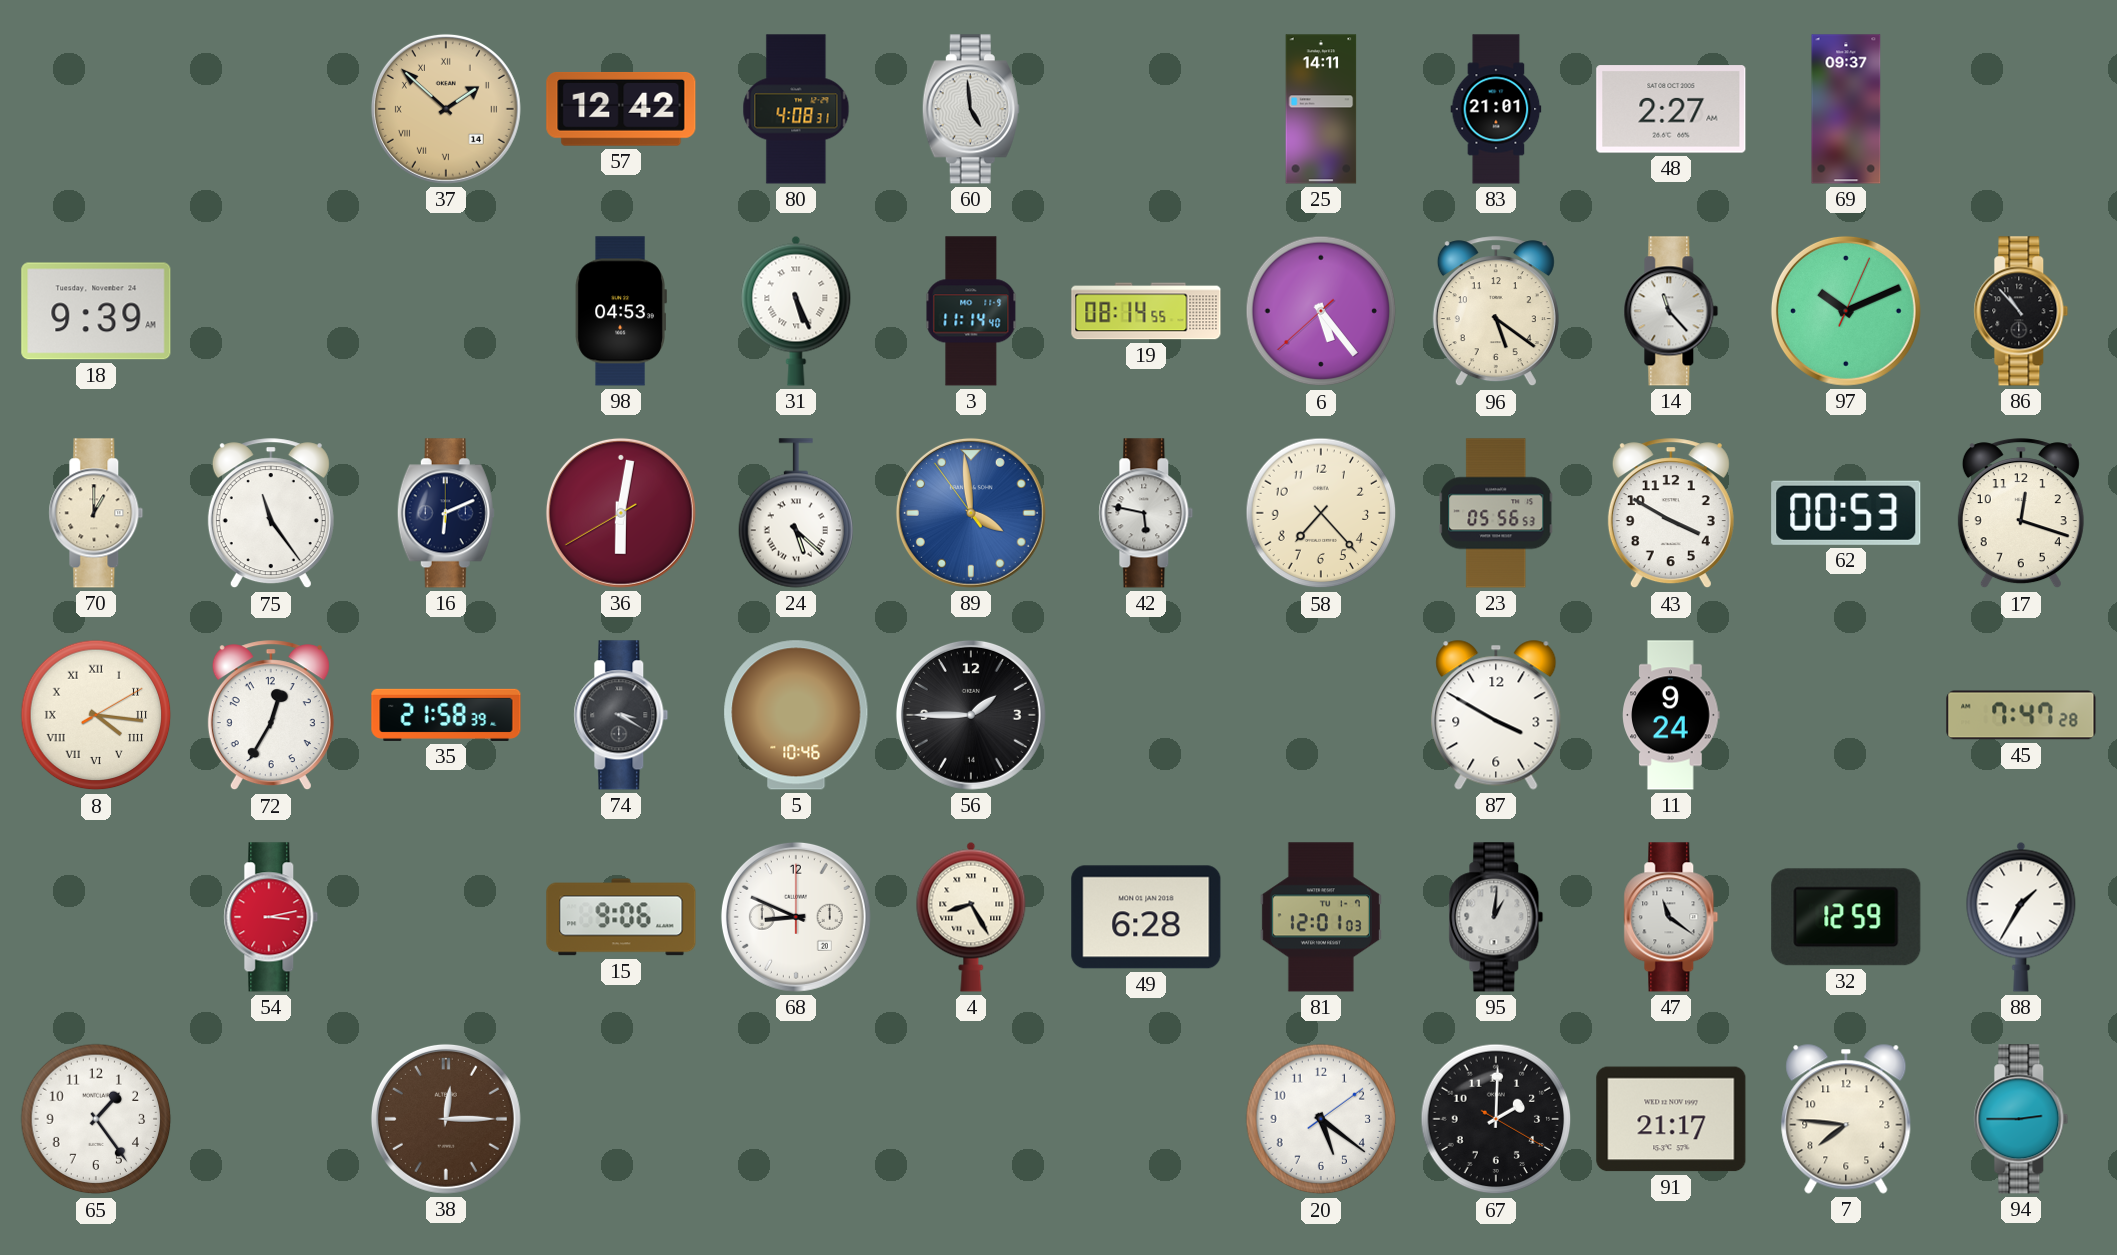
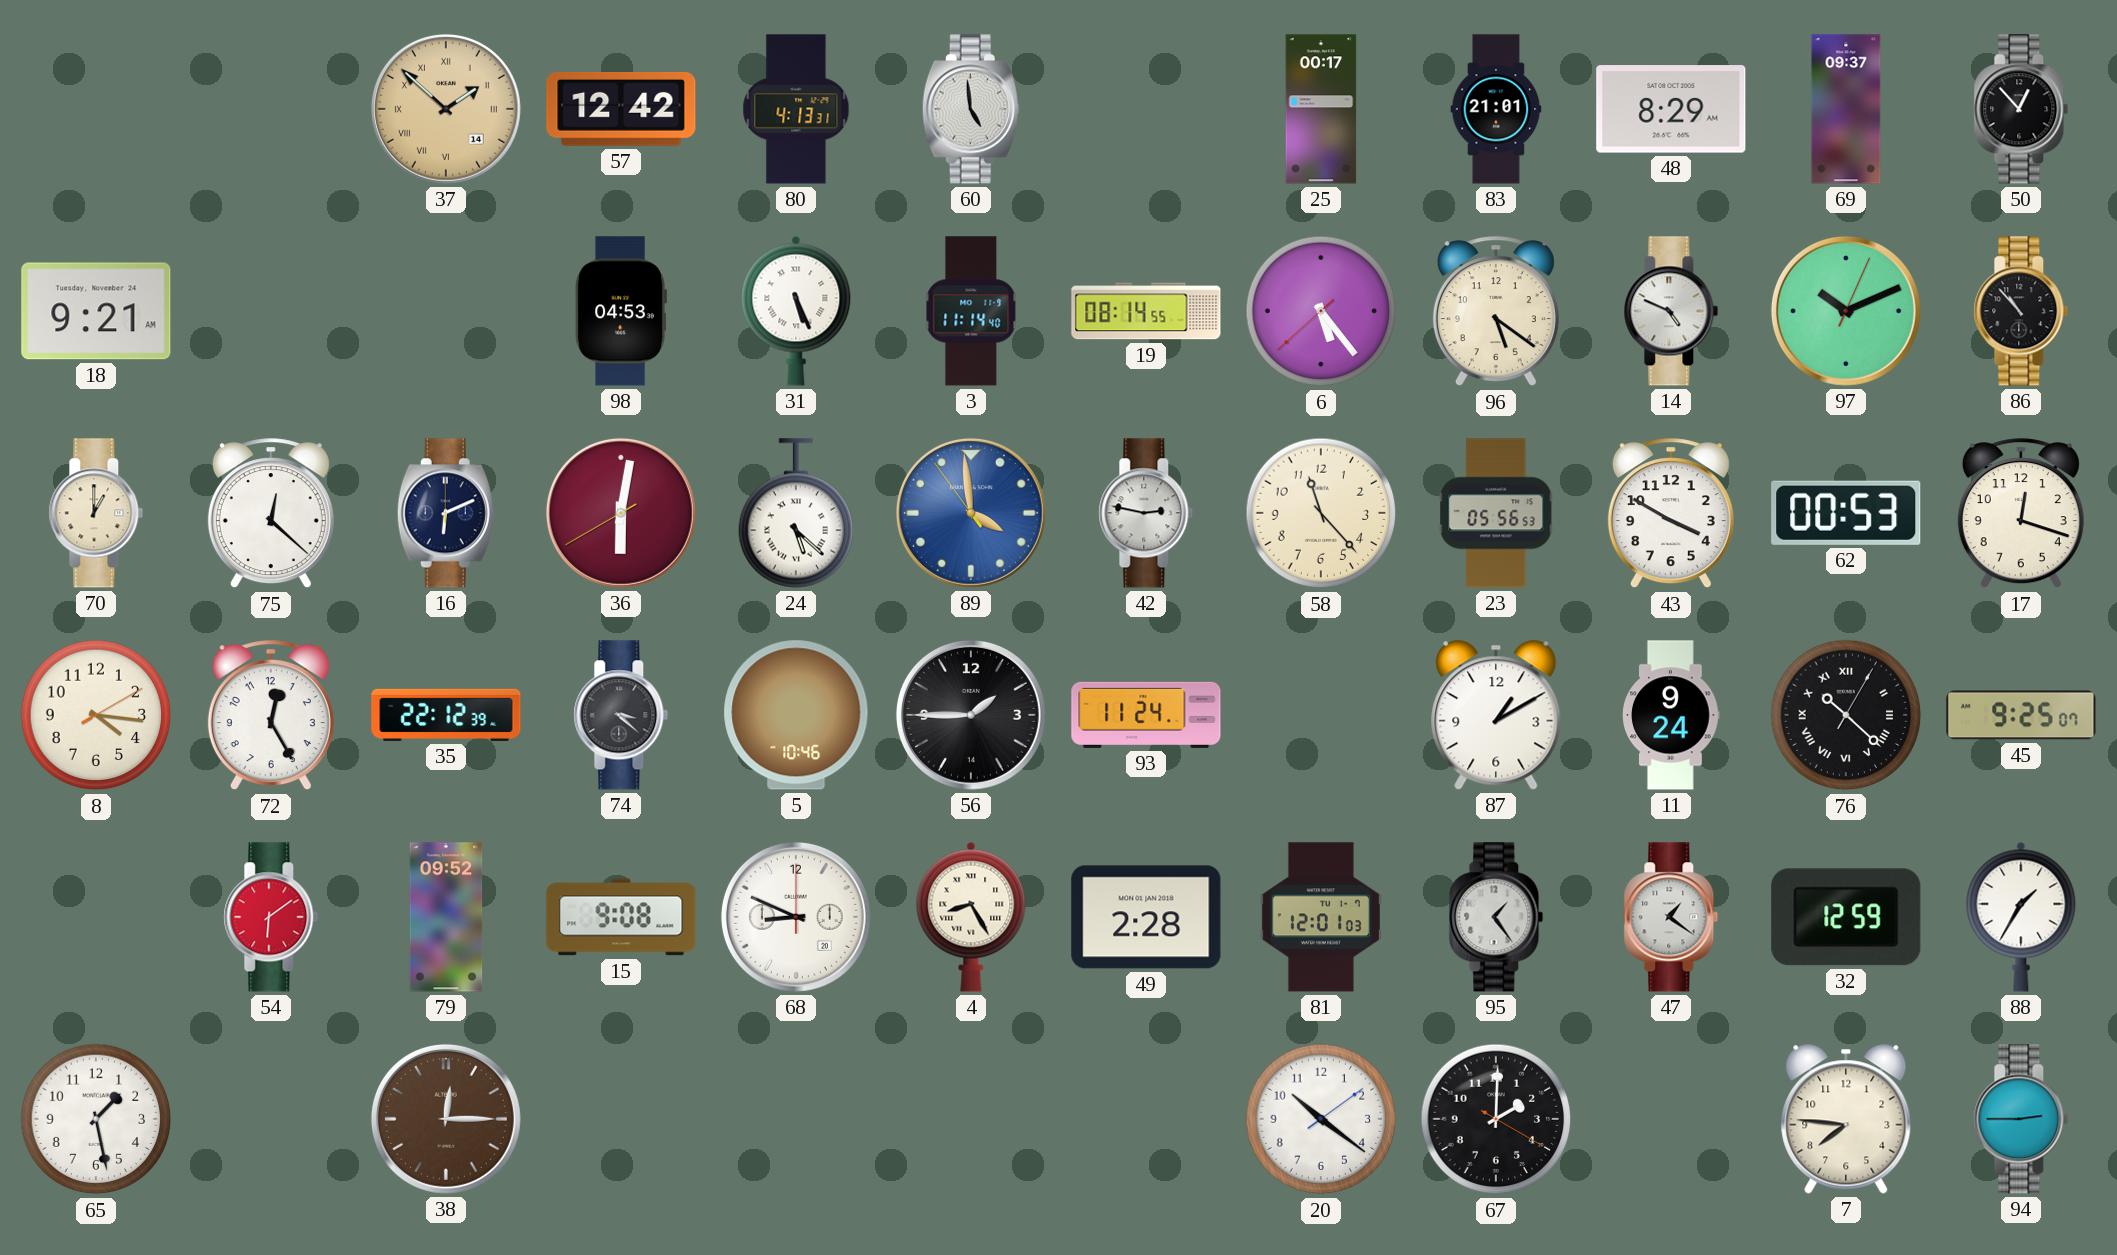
80: 4:08 -> 4:13
25: 14:11 -> 00:17
48: 2:27 -> 8:29
50: none -> 12:53
18: 9:39 -> 9:21
14: 11:23 -> 4:49
75: 11:24 -> 12:22
42: 5:47 -> 2:47
58: 7:23 -> 11:23
8 numerals: Roman -> Arabic
72: 12:35 -> 12:25
35: 21:58 -> 22:12
74: 3:20 -> 3:22
93: none -> 11:24
87: 3:50 -> 1:10
76: none -> 10:22
45: 7:47 -> 9:25
54: 3:13 -> 6:09
79: none -> 09:52
15: 9:06 -> 9:08
49: 6:28 -> 2:28
95: 1:01 -> 1:24
47: 11:21 -> 1:21
65: 1:24 -> 1:28
20: 5:21 -> 10:21
91: 21:17 -> none
